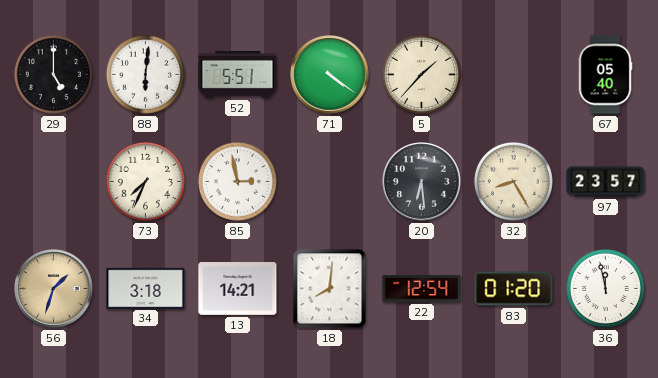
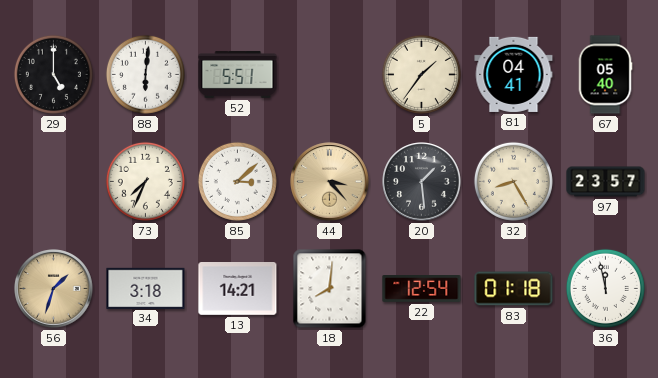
71: 4:21 -> none
5: 1:37 -> 1:36
81: none -> 04:41
85: 2:58 -> 3:08
44: none -> 3:23
20: 6:29 -> 1:29
83: 01:20 -> 01:18
